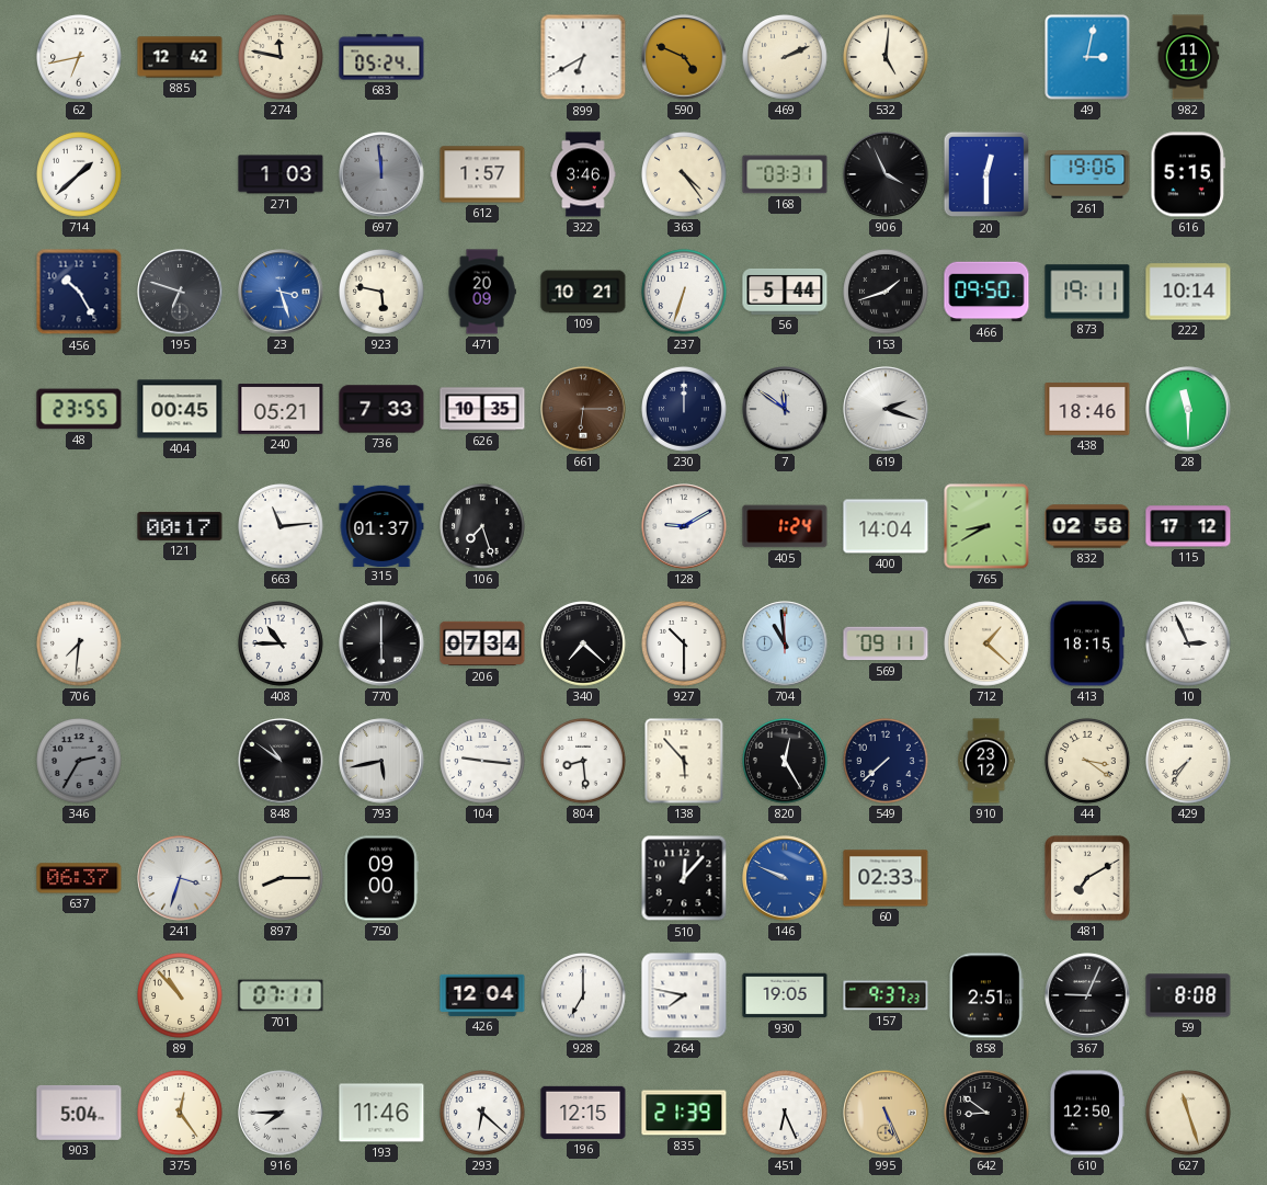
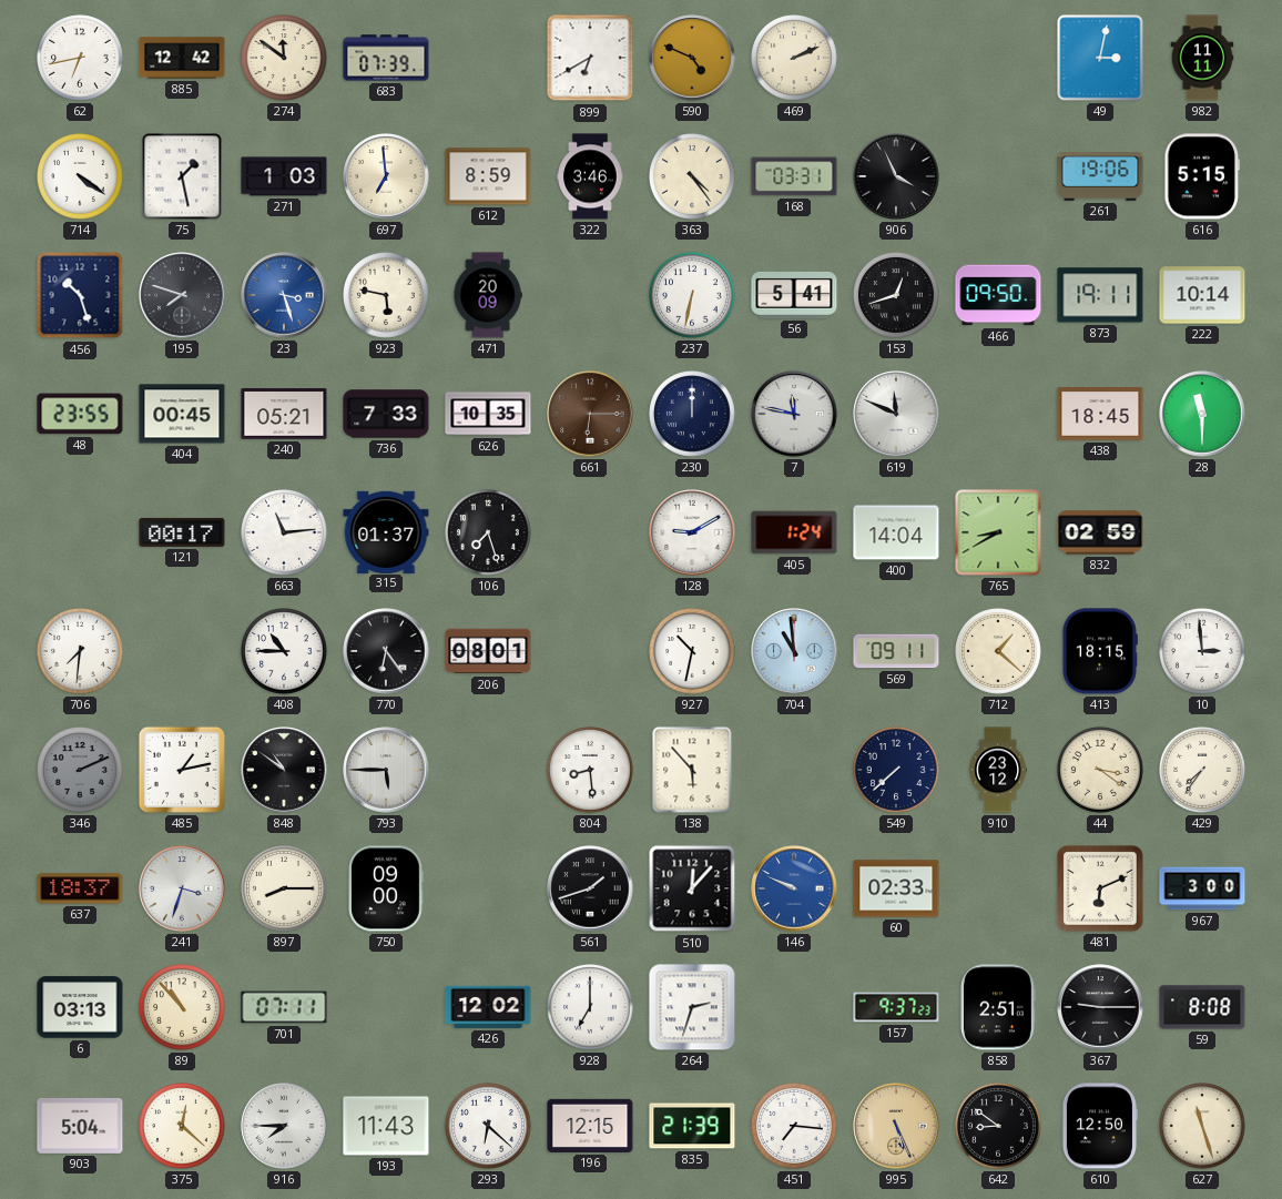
274: 11:47 -> 11:51
683: 05:24 -> 07:39
532: 5:01 -> none
714: 1:38 -> 4:21
75: none -> 1:28
697: 11:59 -> 6:59
697 dial: grey -> cream
612: 1:57 -> 8:59
20: 12:30 -> none
456: 10:25 -> 10:27
195: 6:48 -> 7:48
109: 10:21 -> none
237: 6:33 -> 6:32
56: 5:44 -> 5:41
153: 1:42 -> 12:42
7: 11:51 -> 11:47
619: 2:18 -> 11:49
438: 18:46 -> 18:45
832: 02:58 -> 02:59
115: 17:12 -> none
770: 6:00 -> 6:24
206: 07:34 -> 08:01
340: 7:22 -> none
927: 10:30 -> 10:32
10: 2:56 -> 2:59
346: 2:35 -> 2:11
485: none -> 1:13
793: 5:43 -> 5:45
104: 9:16 -> none
820: 12:25 -> none
637: 06:37 -> 18:37
561: none -> 1:42
481: 7:10 -> 6:11
967: none -> 3:00
6: none -> 03:13
426: 12:04 -> 12:02
264: 7:47 -> 2:33
930: 19:05 -> none
367: 9:04 -> 9:15
375: 12:24 -> 12:22
193: 11:46 -> 11:43
451: 6:26 -> 7:16
